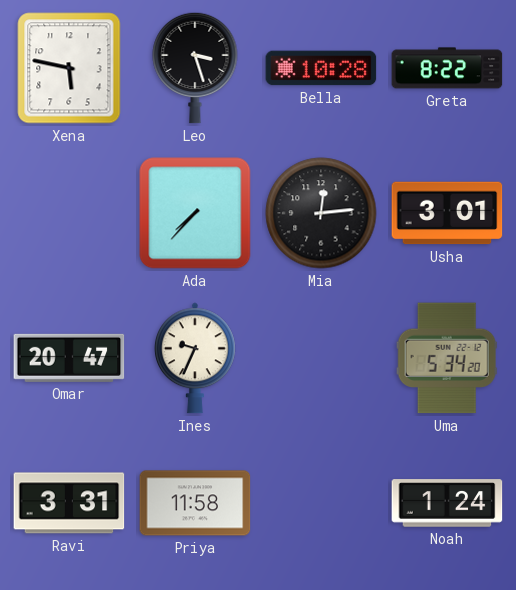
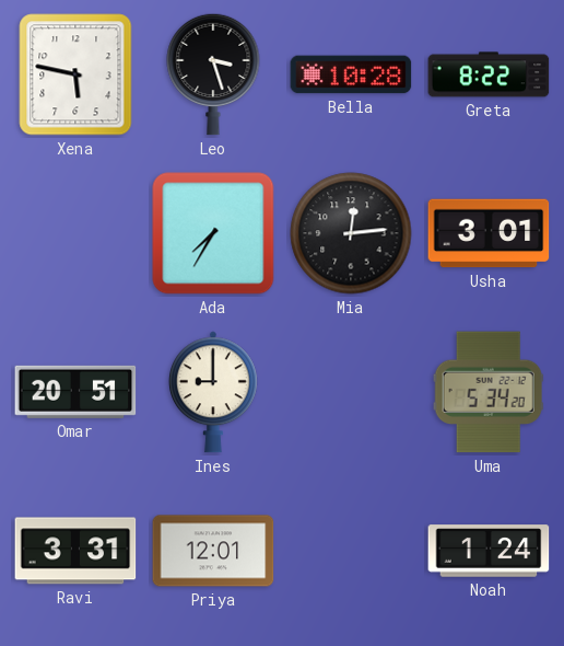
Ada: 7:37 -> 7:35
Omar: 20:47 -> 20:51
Ines: 9:34 -> 9:00
Priya: 11:58 -> 12:01
